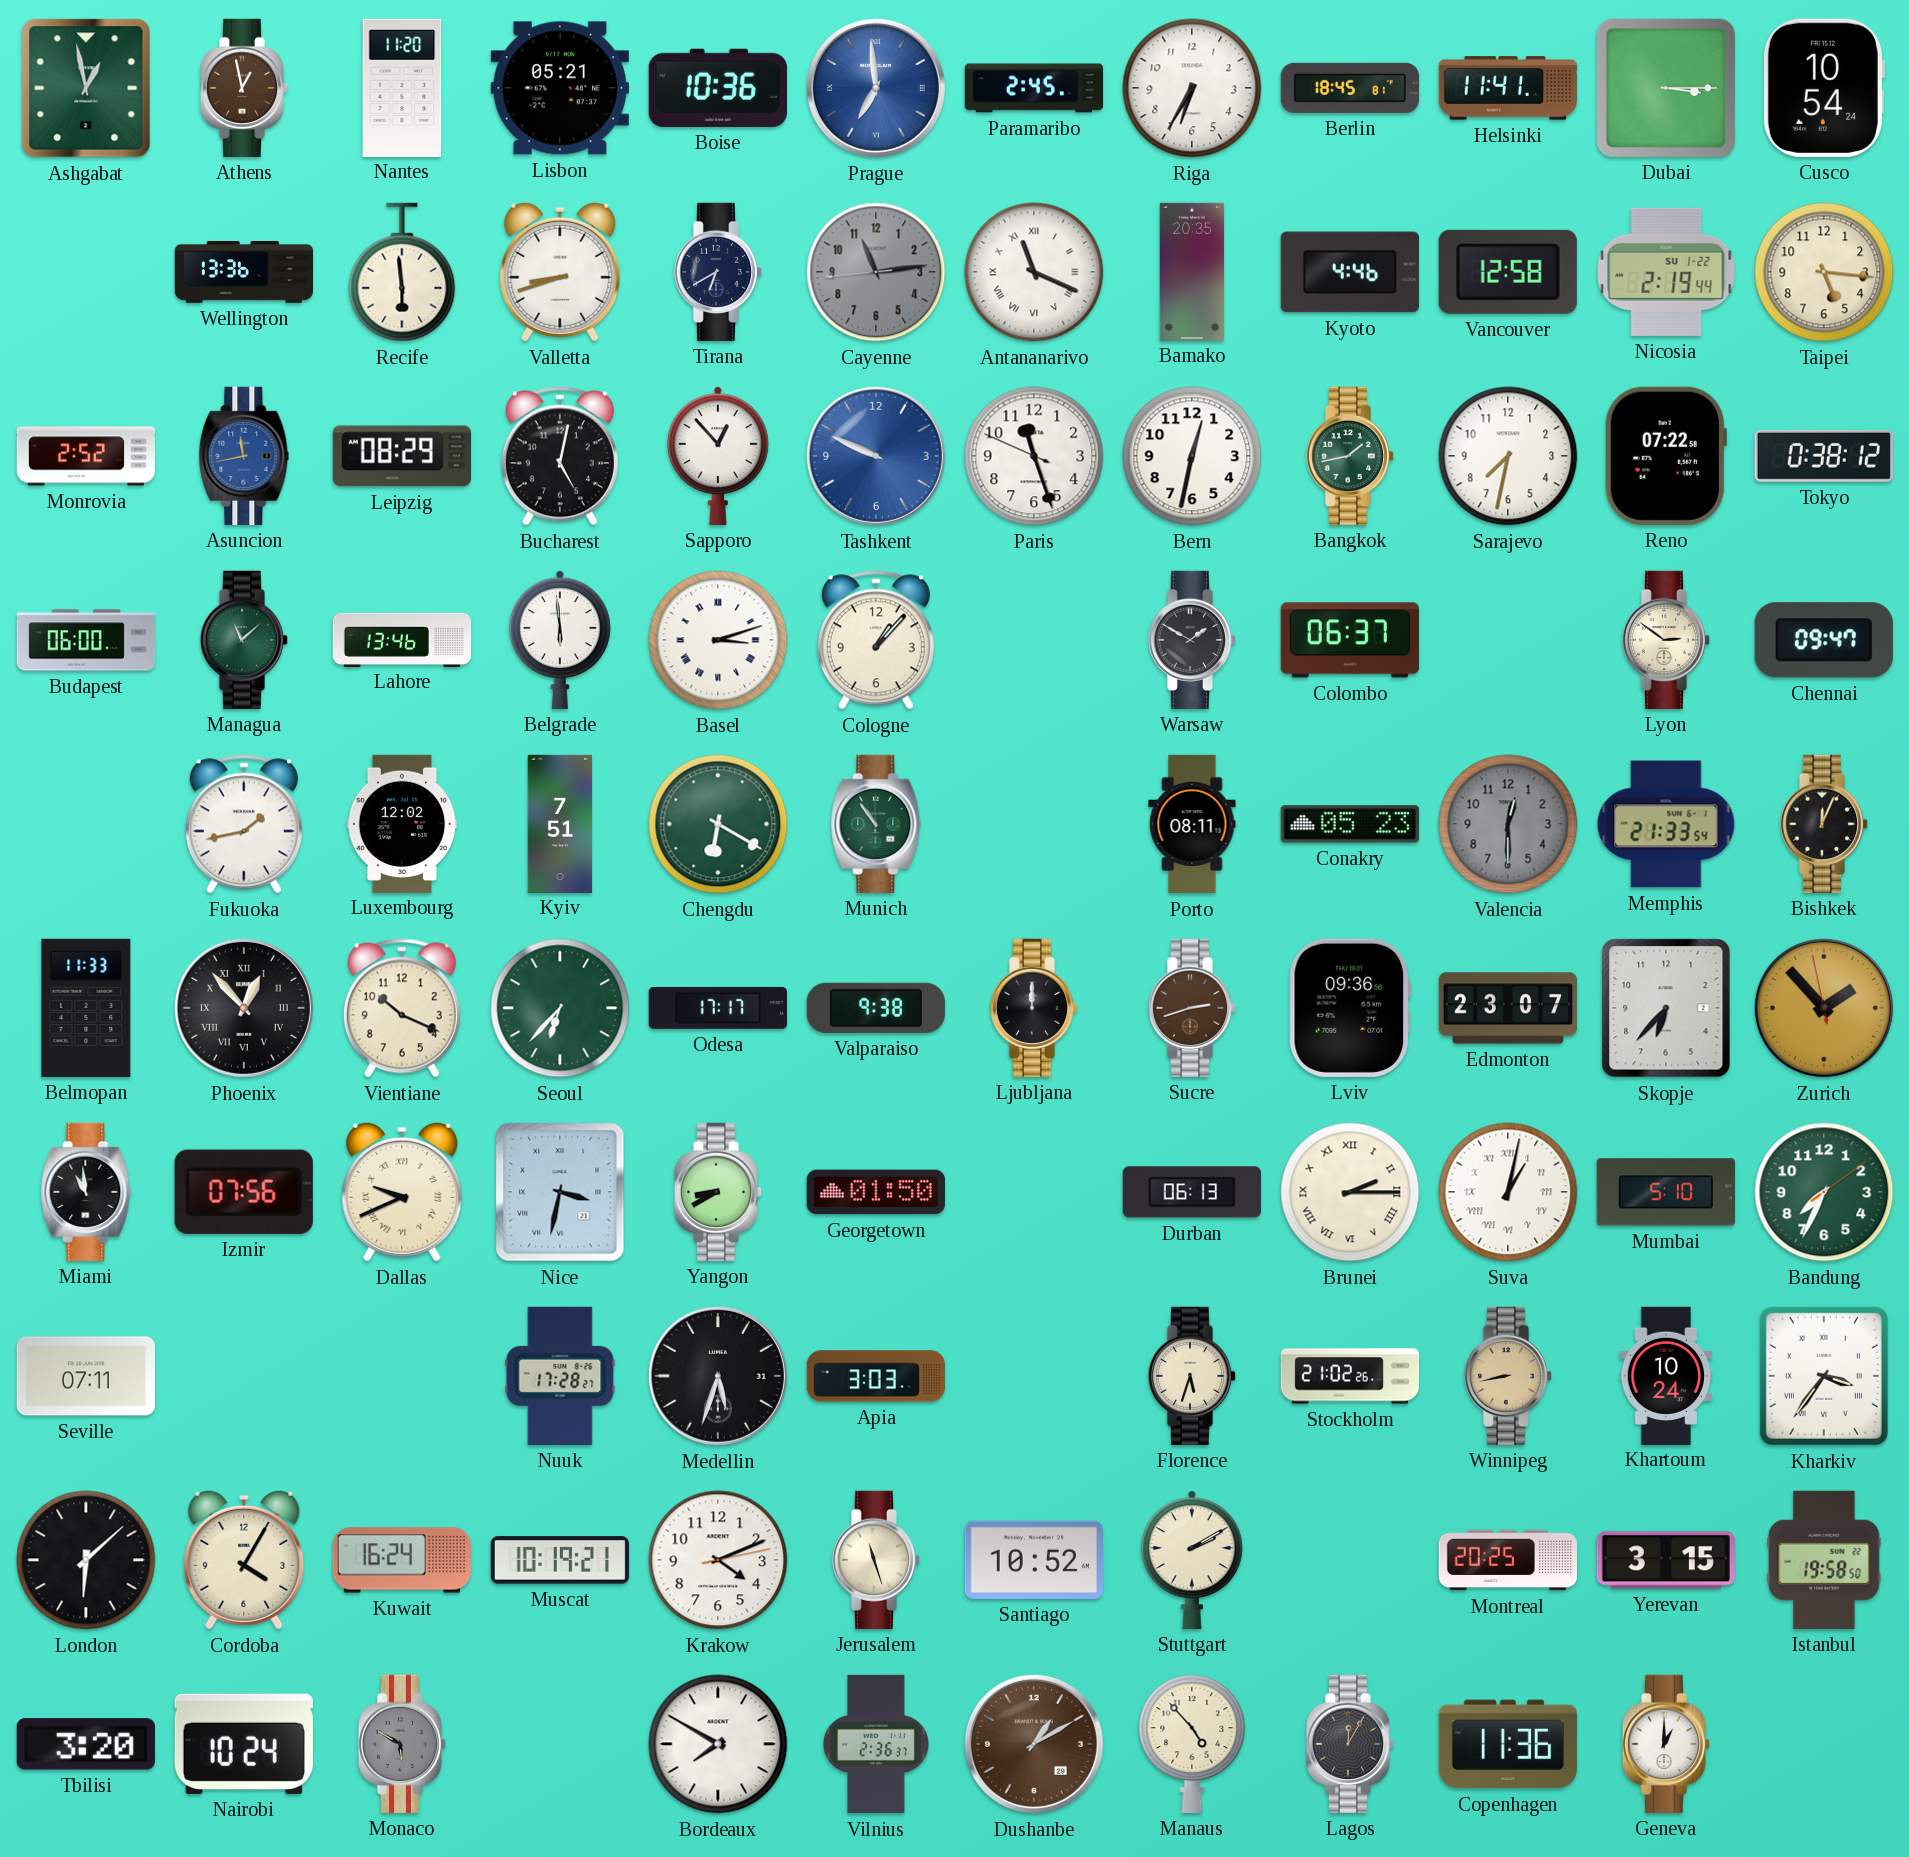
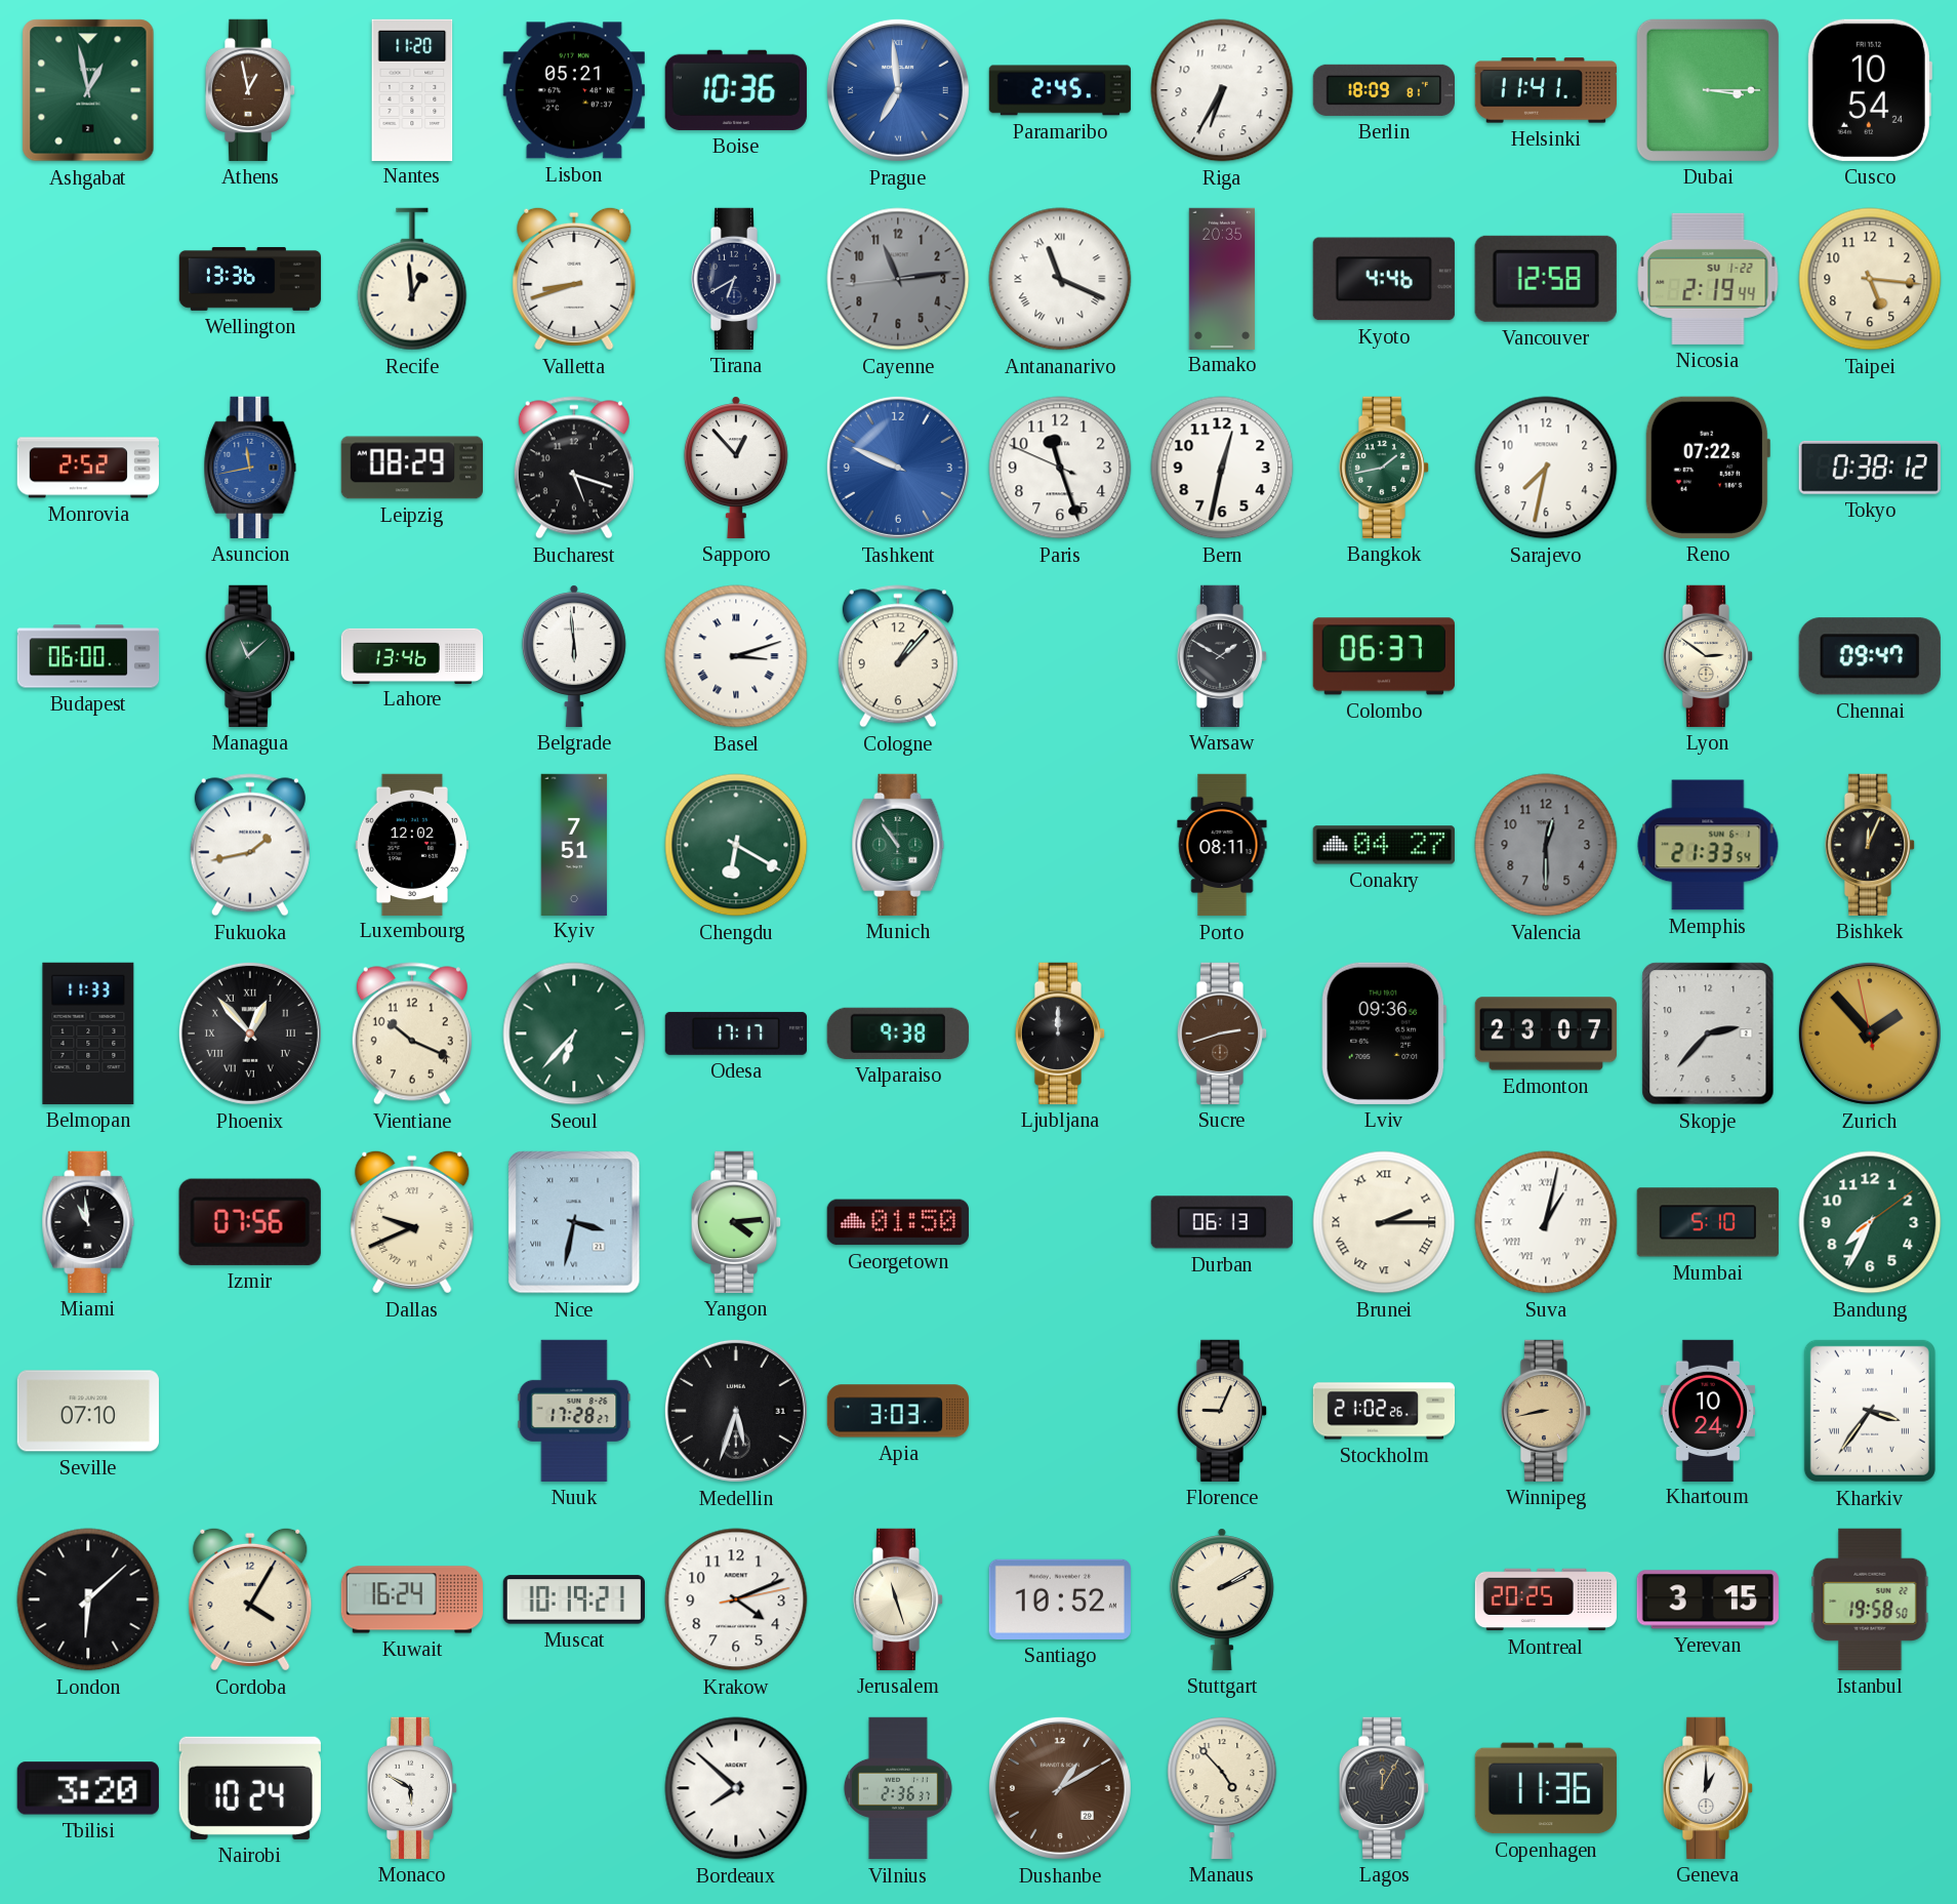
Berlin: 18:45 -> 18:09
Recife: 5:59 -> 12:59
Bucharest: 5:02 -> 5:18
Conakry: 05:23 -> 04:27
Skopje: 6:37 -> 2:37
Yangon: 8:40 -> 4:14
Seville: 07:11 -> 07:10
Florence: 5:33 -> 9:04
Monaco dial: grey -> white
Bordeaux: 7:50 -> 7:52
